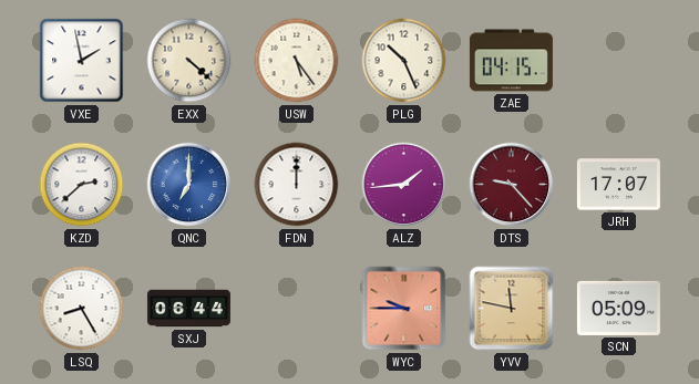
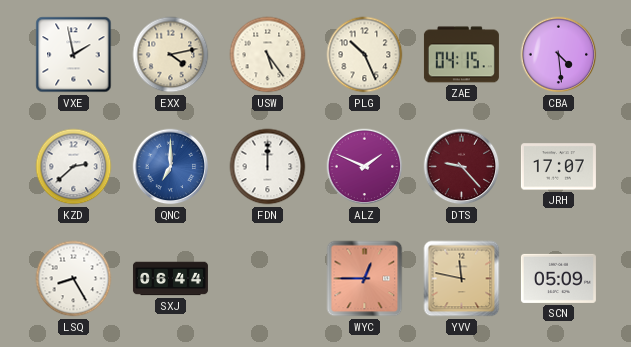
EXX: 4:22 -> 4:13
CBA: none -> 4:29
ALZ: 1:44 -> 1:49
WYC: 9:45 -> 12:45
